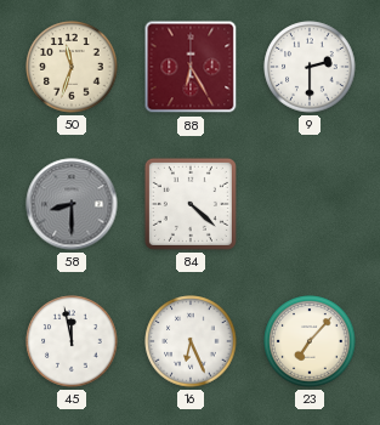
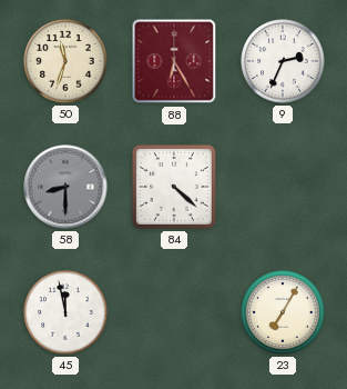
9: 2:30 -> 2:34
16: 6:26 -> none
23: 7:07 -> 7:05
